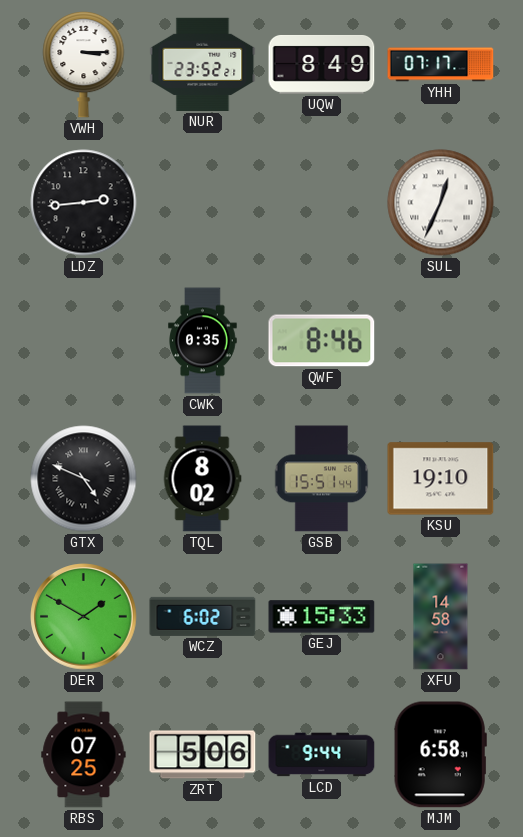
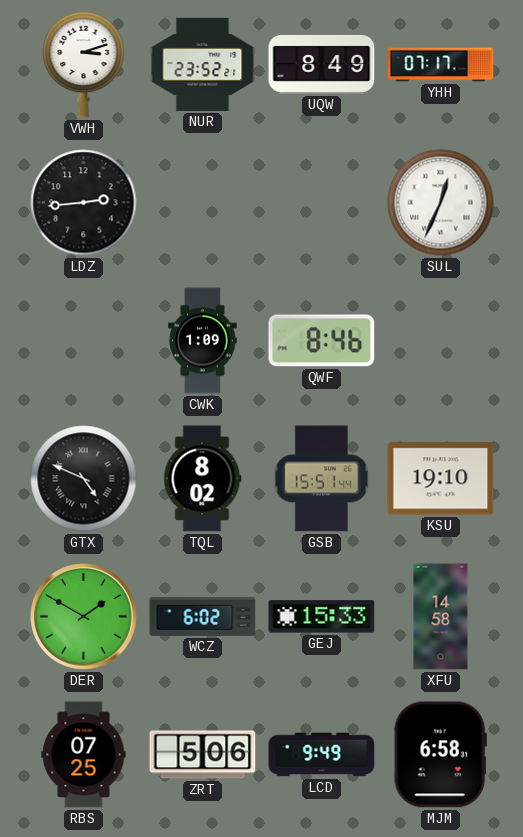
VWH: 3:15 -> 3:12
CWK: 0:35 -> 1:09
LCD: 9:44 -> 9:49
